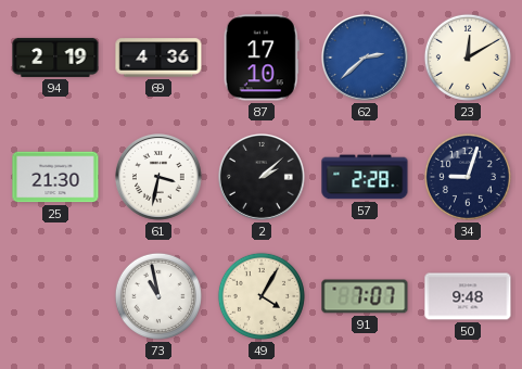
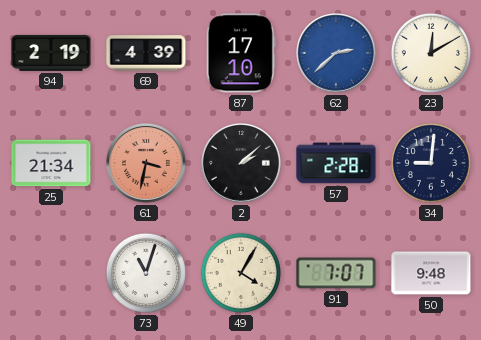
69: 4:36 -> 4:39
25: 21:30 -> 21:34
61 dial: white -> salmon
34: 9:03 -> 9:01
73: 10:58 -> 11:03
